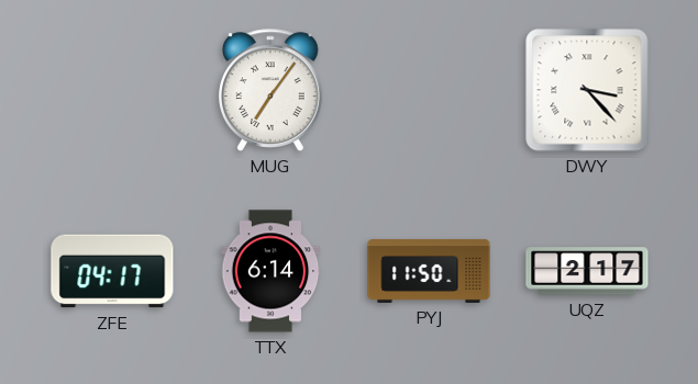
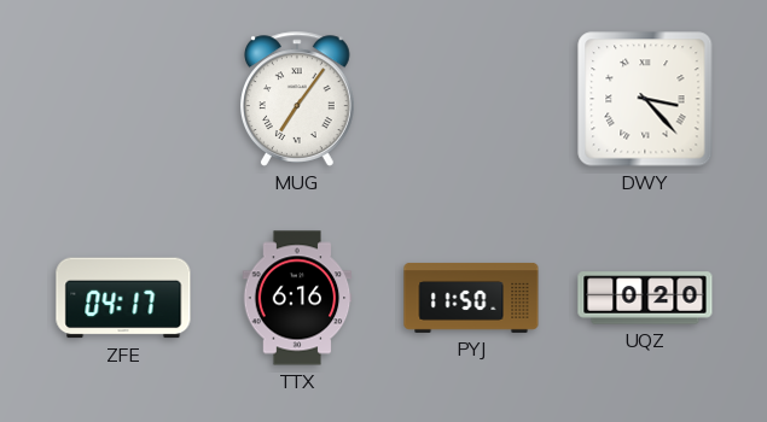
TTX: 6:14 -> 6:16
UQZ: 2:17 -> 0:20
